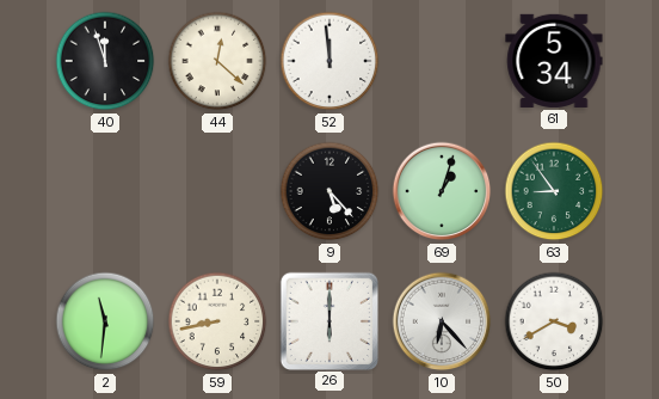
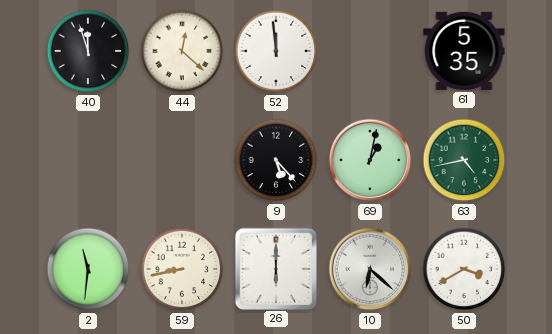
61: 5:34 -> 5:35
69: 1:03 -> 1:02
63: 8:54 -> 4:43
10: 6:23 -> 6:22
